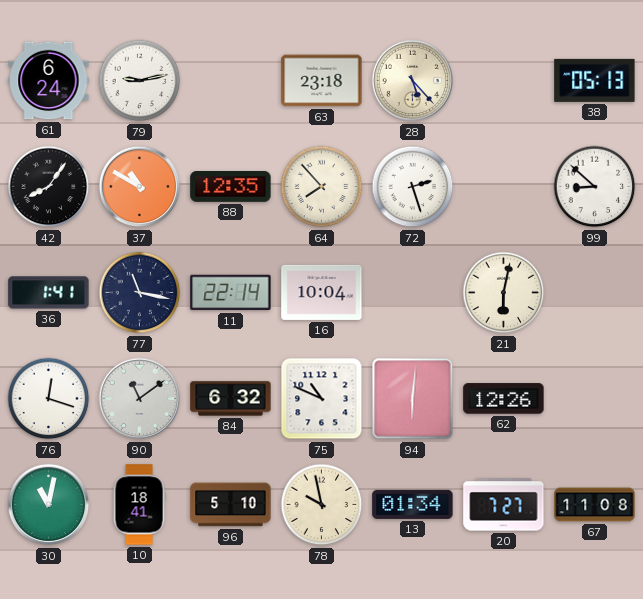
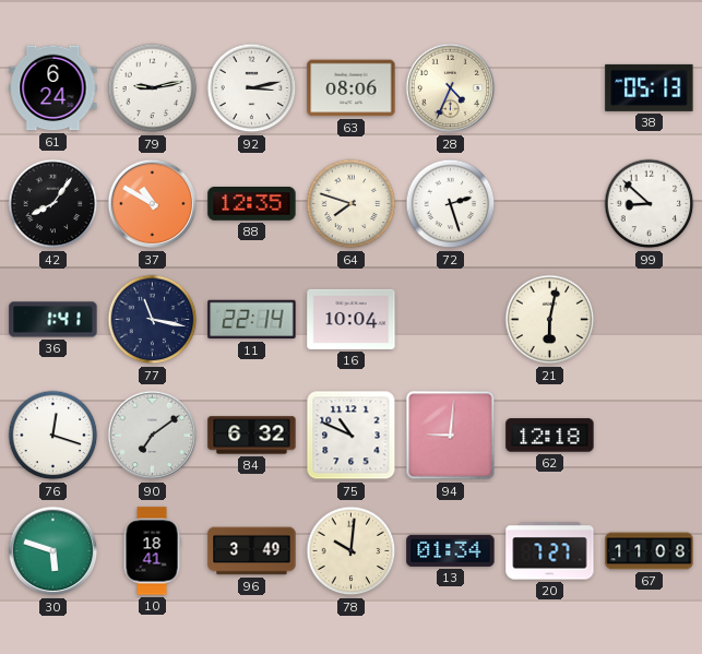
92: none -> 3:13
63: 23:18 -> 08:06
28: 5:23 -> 4:34
64: 7:53 -> 7:48
90: 11:09 -> 7:09
94: 6:01 -> 9:01
62: 12:26 -> 12:18
30: 11:02 -> 5:48
96: 5:10 -> 3:49
78: 9:58 -> 10:01
